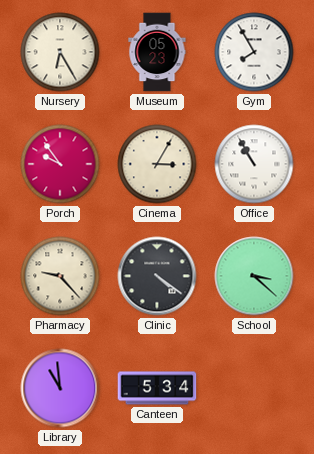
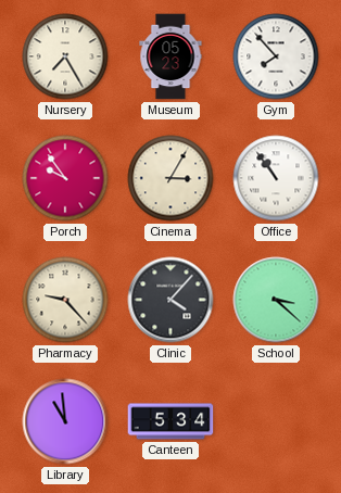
Nursery: 6:25 -> 7:25
Gym: 7:55 -> 7:53
Office: 10:55 -> 10:54
Clinic: 4:21 -> 4:07
